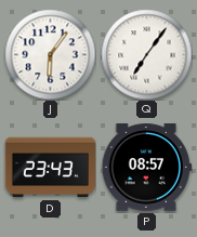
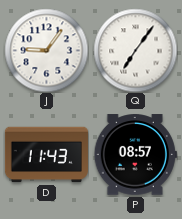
J: 6:06 -> 9:06
D: 23:43 -> 11:43
